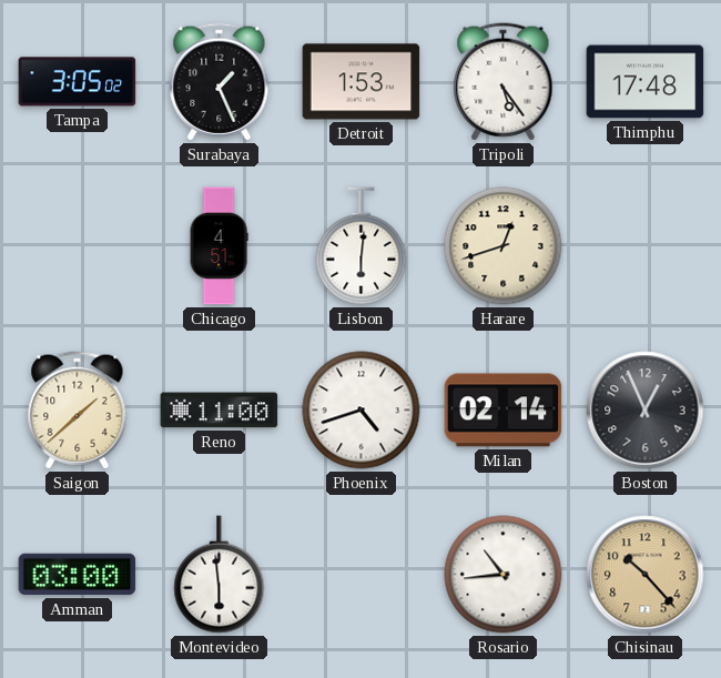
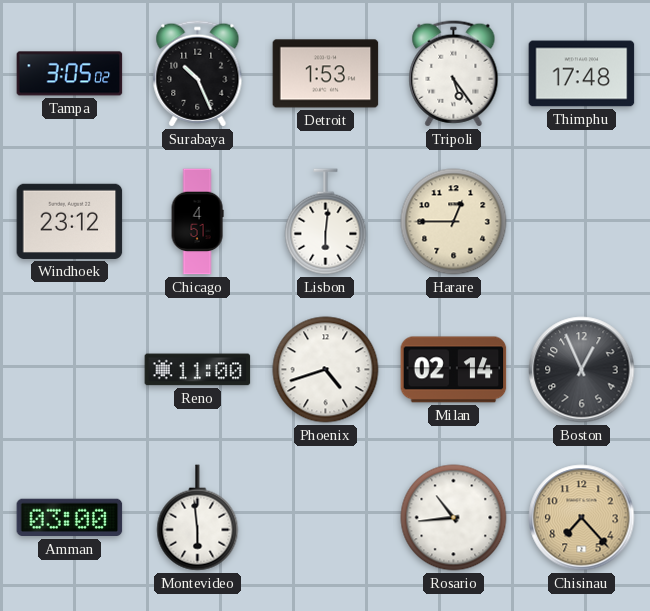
Surabaya: 1:26 -> 10:26
Windhoek: none -> 23:12
Harare: 12:42 -> 12:45
Saigon: 1:38 -> none
Chisinau: 10:23 -> 7:23
